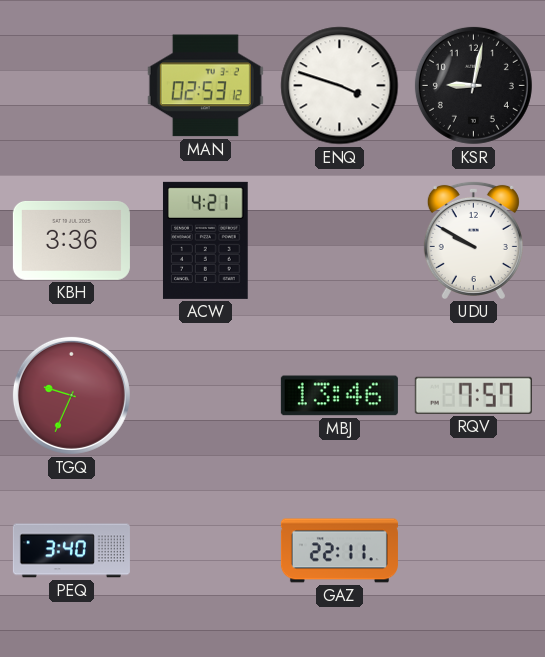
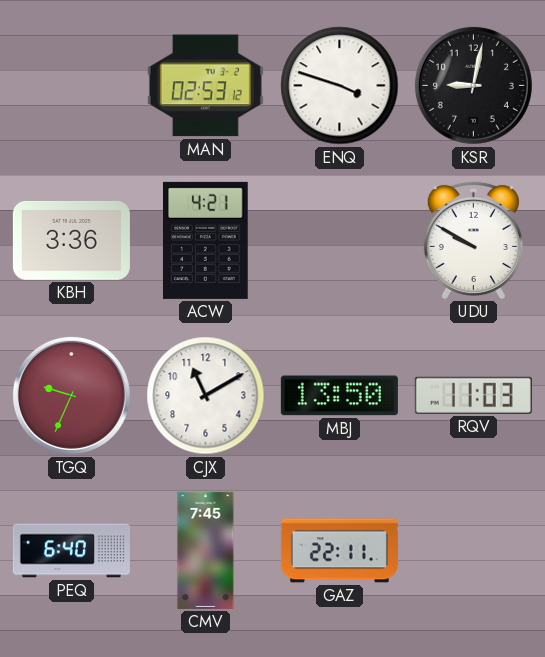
CJX: none -> 11:10
MBJ: 13:46 -> 13:50
RQV: 7:57 -> 11:03
PEQ: 3:40 -> 6:40
CMV: none -> 7:45
